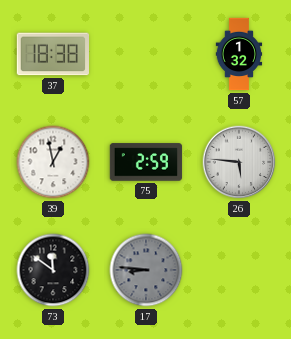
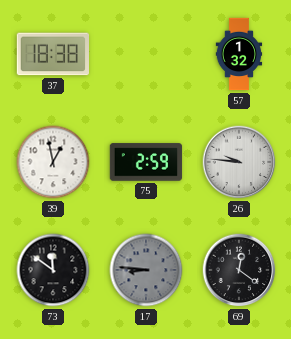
26: 5:46 -> 9:46
69: none -> 12:21
